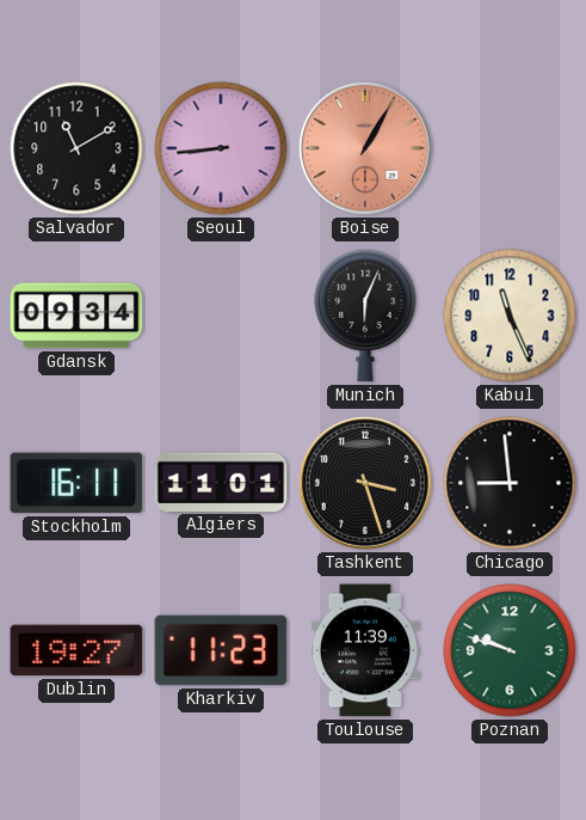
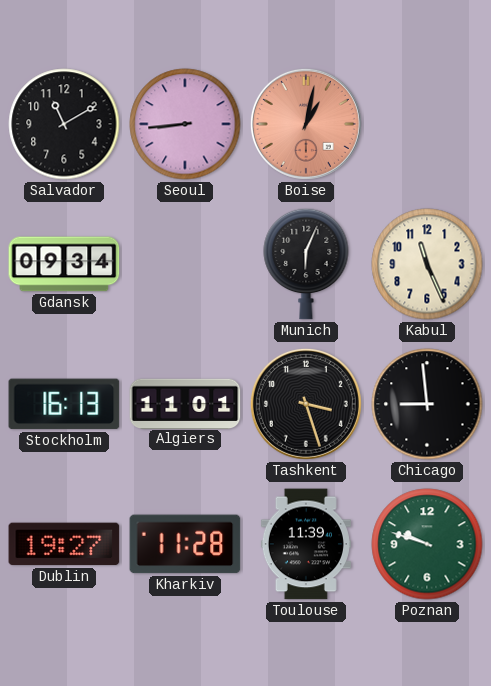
Boise: 1:05 -> 1:02
Stockholm: 16:11 -> 16:13
Kharkiv: 11:23 -> 11:28
